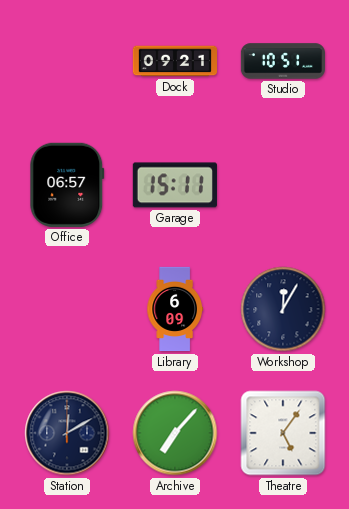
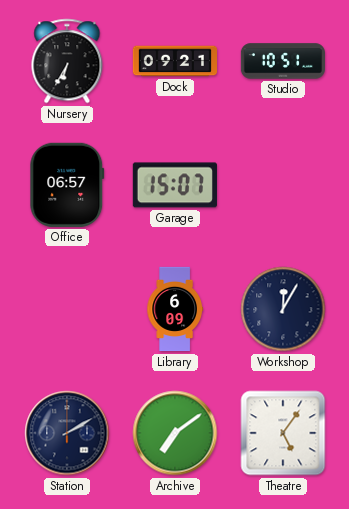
Nursery: none -> 6:35
Garage: 15:11 -> 15:07
Station: 12:10 -> 2:10
Archive: 7:07 -> 7:09
